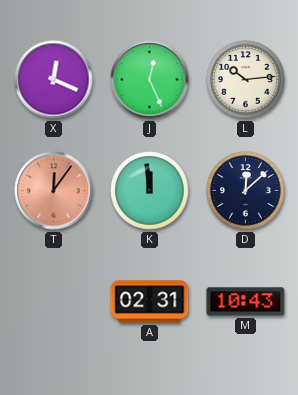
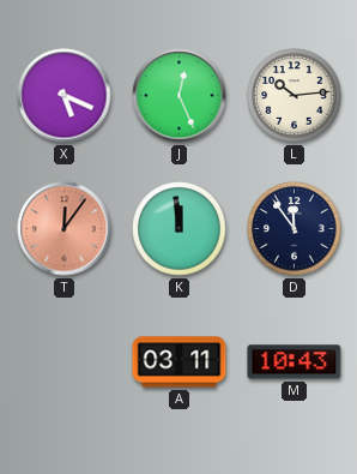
X: 12:19 -> 5:19
D: 12:08 -> 11:54
A: 02:31 -> 03:11
